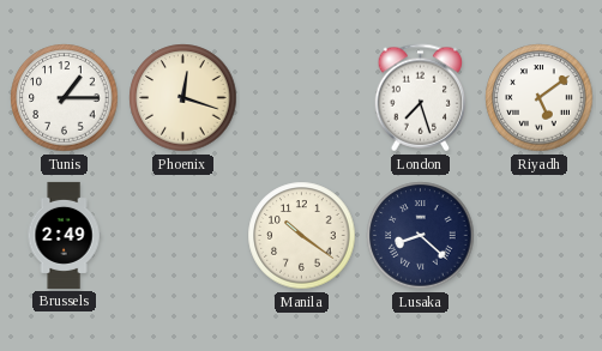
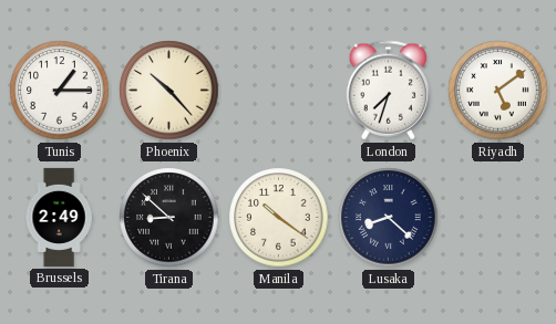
Phoenix: 12:18 -> 10:23
London: 7:27 -> 7:33
Tirana: none -> 8:52
